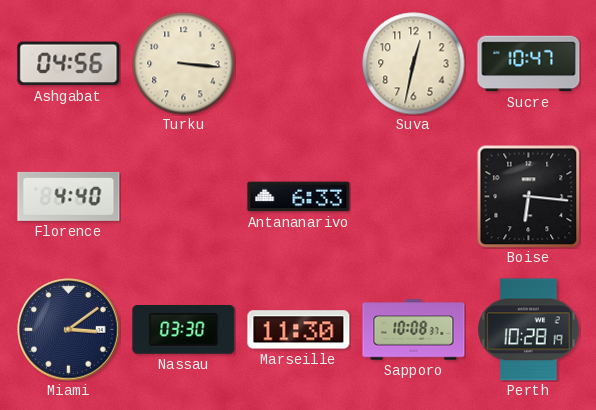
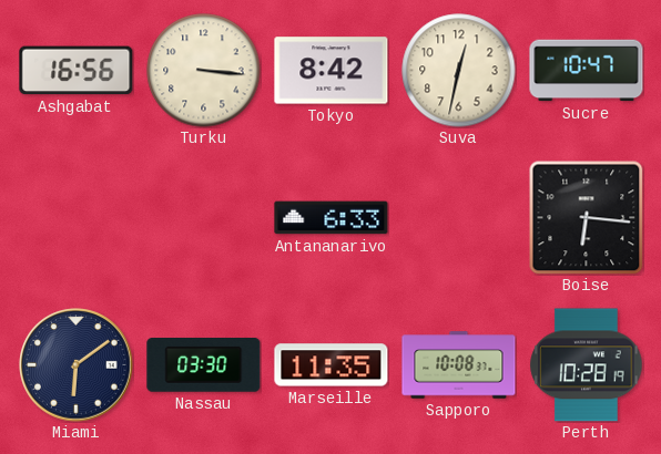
Ashgabat: 04:56 -> 16:56
Tokyo: none -> 8:42
Florence: 4:40 -> none
Miami: 3:09 -> 6:09
Marseille: 11:30 -> 11:35
